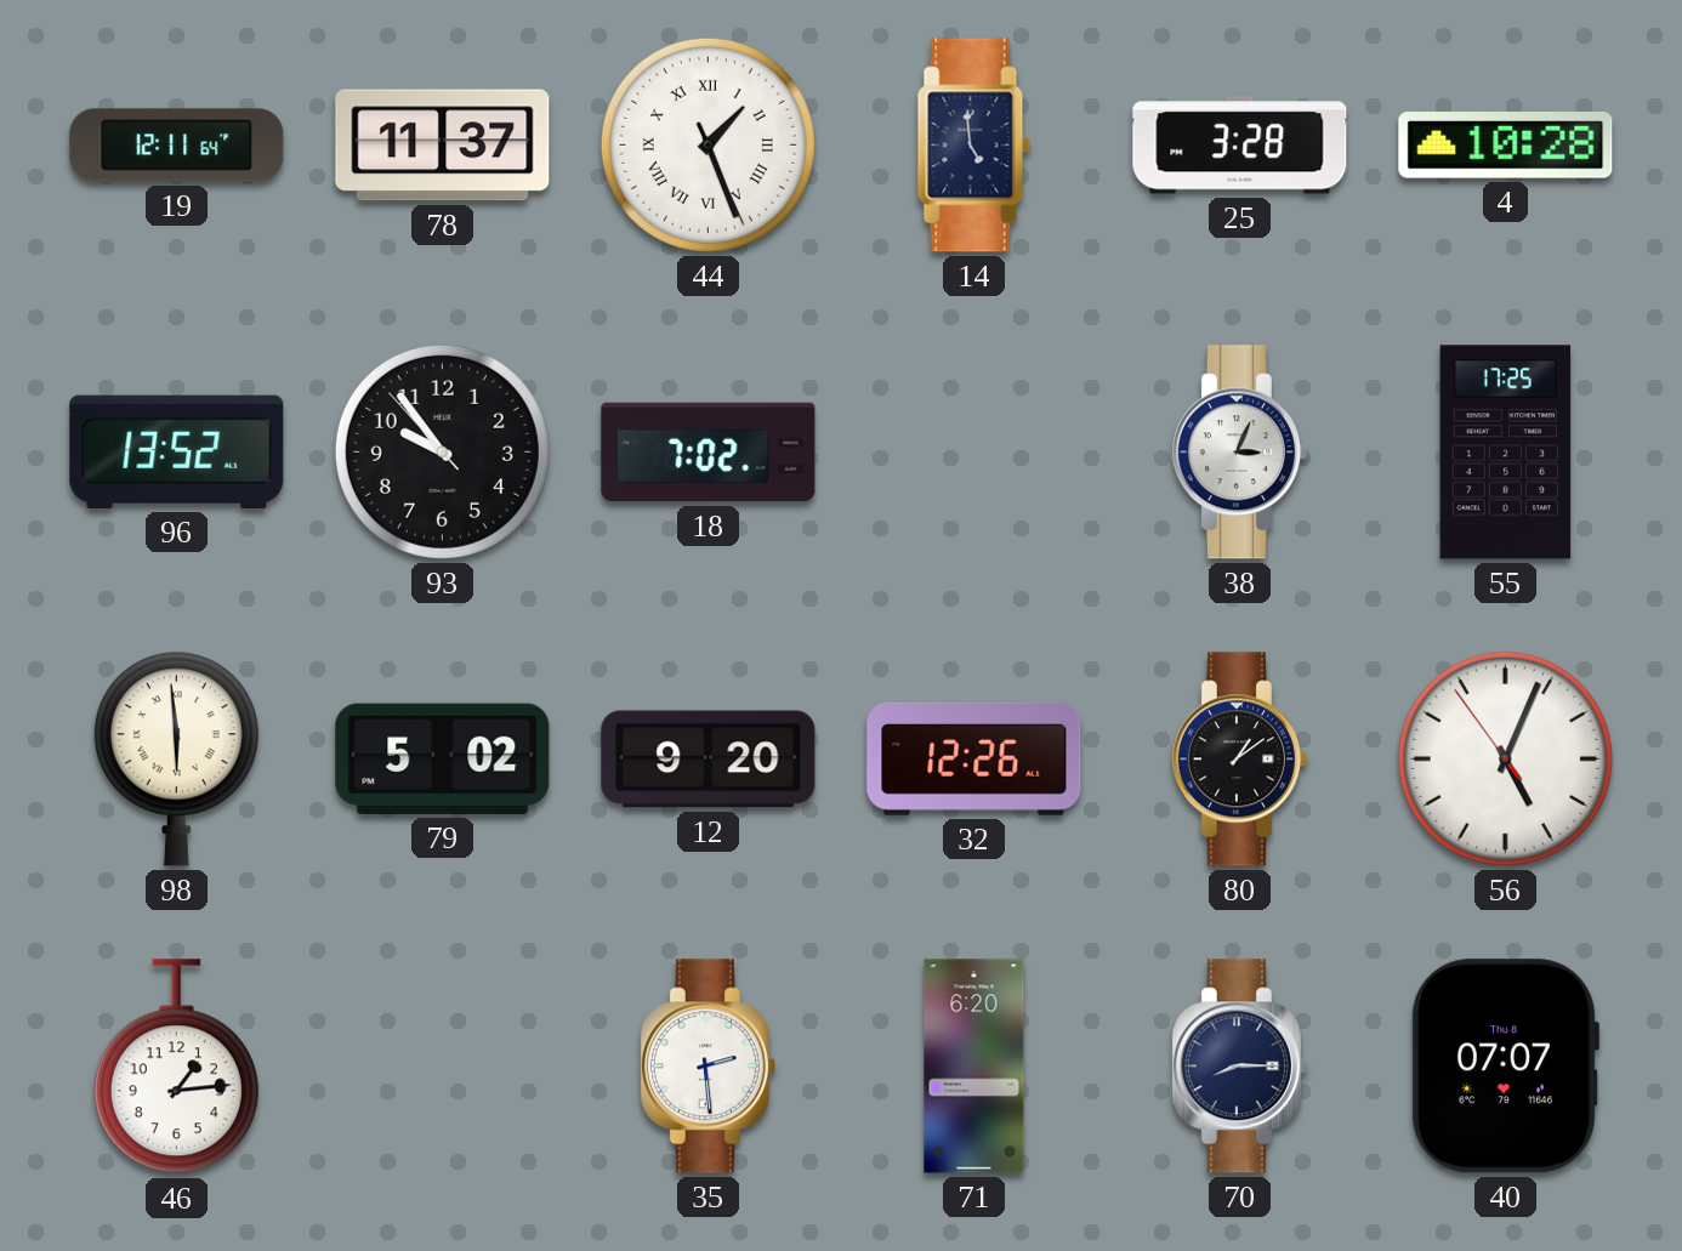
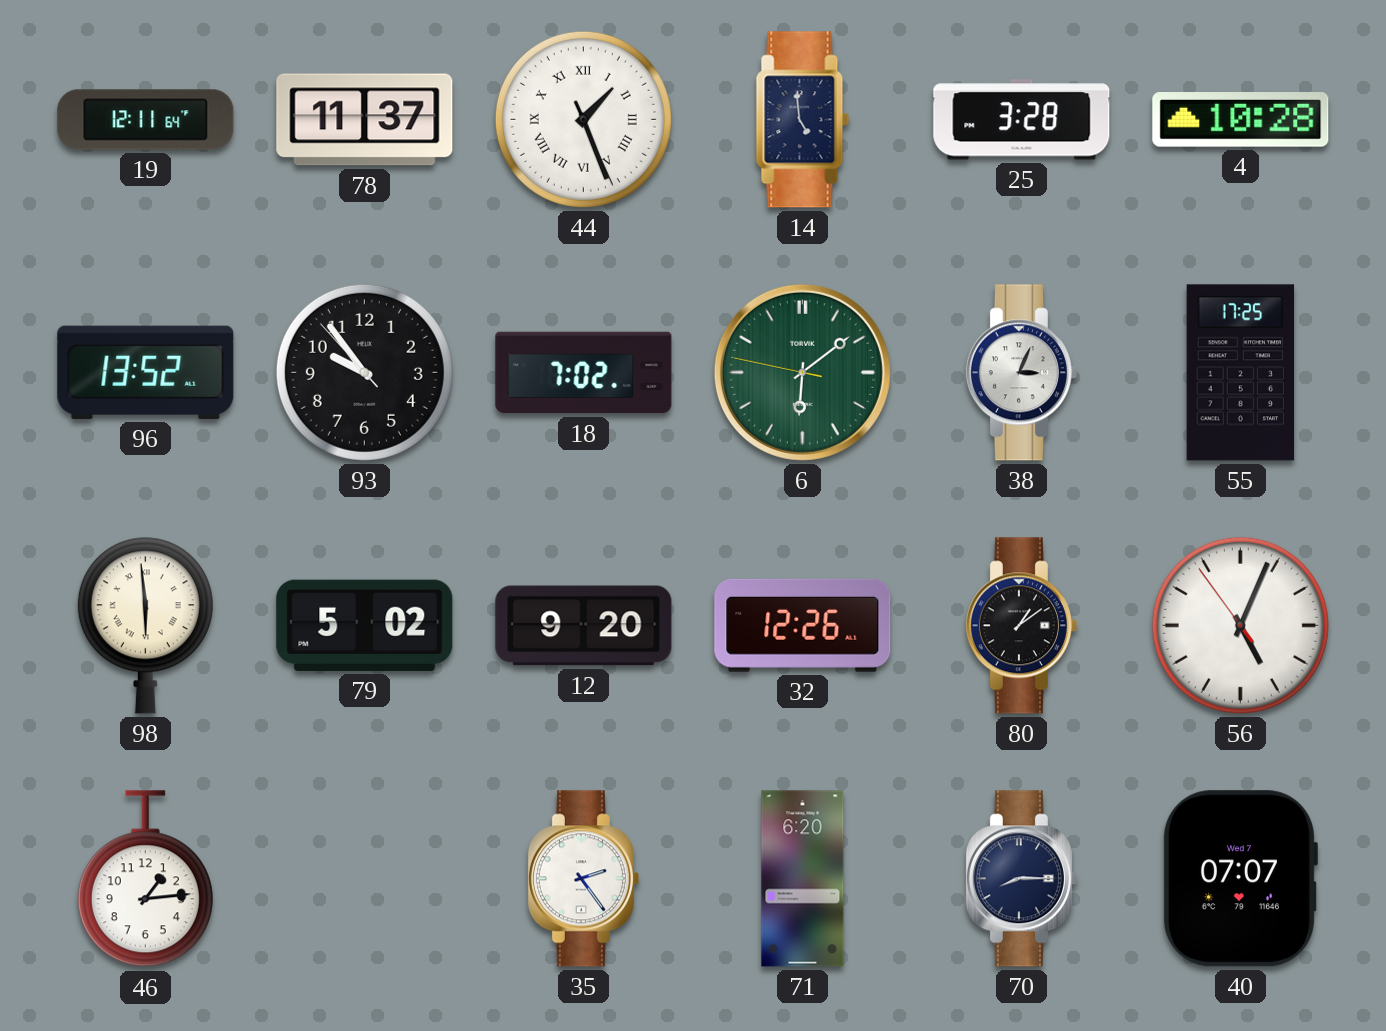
6: none -> 6:08
35: 2:29 -> 2:24
40 date: Thu 8 -> Wed 7
